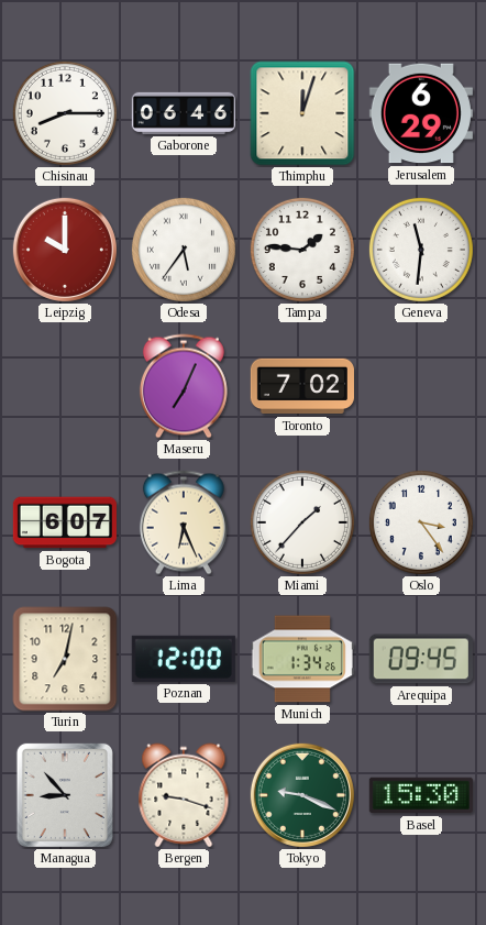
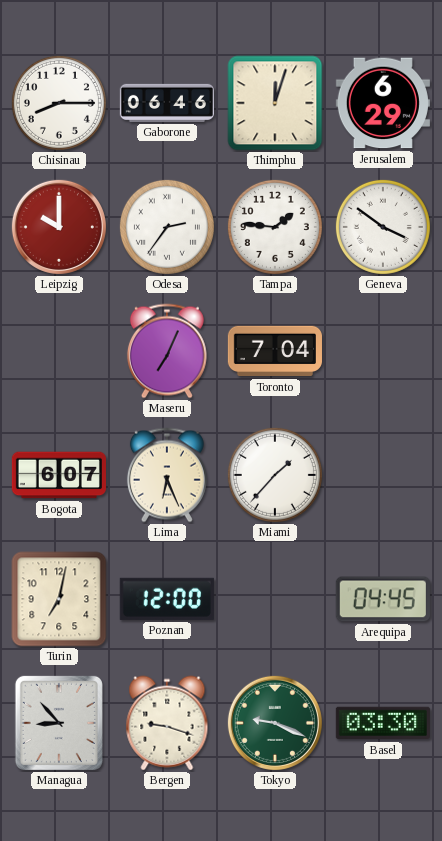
Odesa: 5:36 -> 2:36
Geneva: 11:31 -> 3:51
Toronto: 7:02 -> 7:04
Oslo: 3:24 -> none
Munich: 1:34 -> none
Arequipa: 09:45 -> 04:45
Basel: 15:30 -> 03:30
